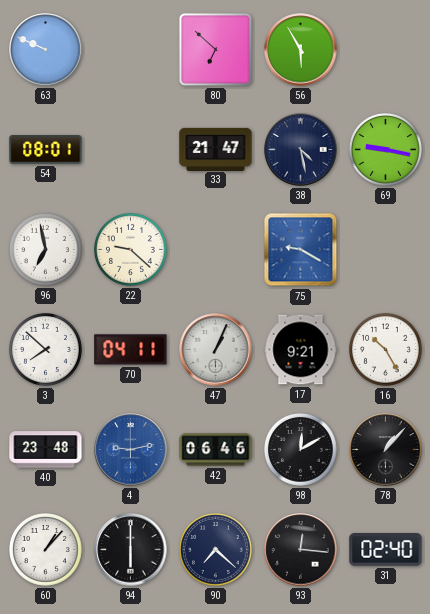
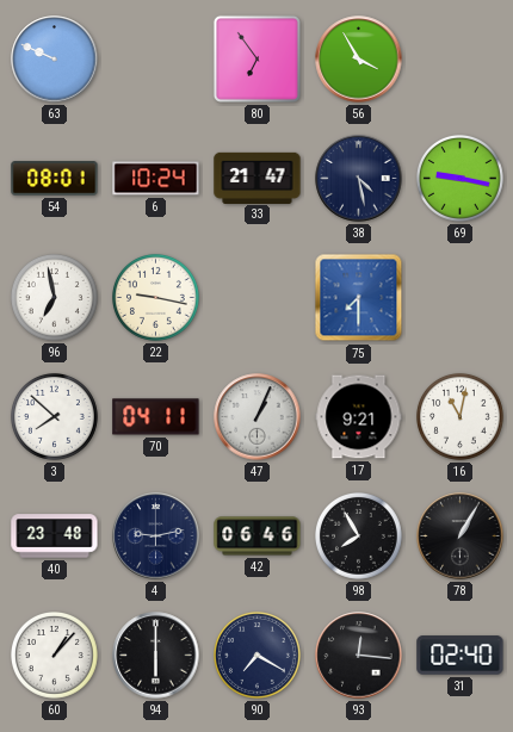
80: 6:52 -> 6:54
56: 5:55 -> 3:55
6: none -> 10:24
22: 9:22 -> 9:17
75: 9:20 -> 7:30
16: 10:25 -> 11:02
4 dial: blue -> navy
98: 12:10 -> 7:55
78: 1:07 -> 1:05
90: 7:22 -> 7:20
